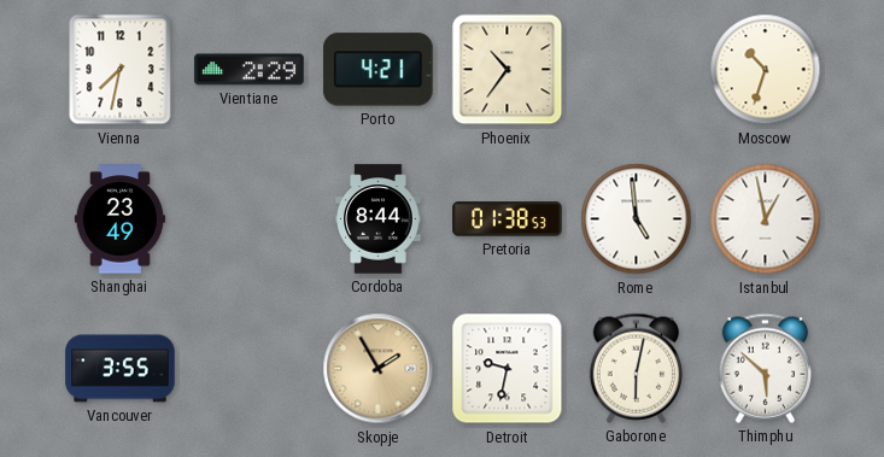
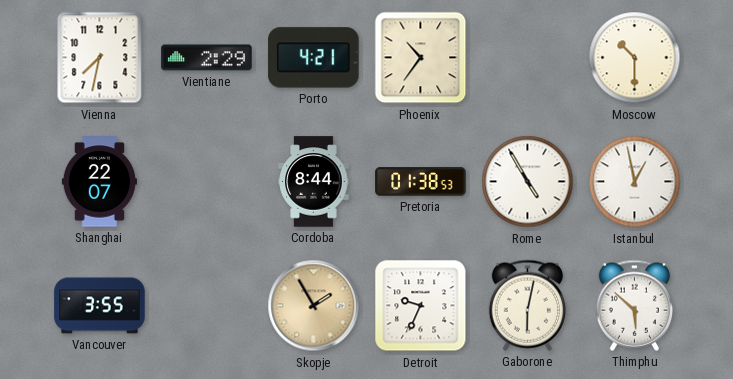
Moscow: 10:33 -> 10:30
Shanghai: 23:49 -> 22:07
Rome: 4:59 -> 4:55
Detroit: 9:32 -> 9:34
